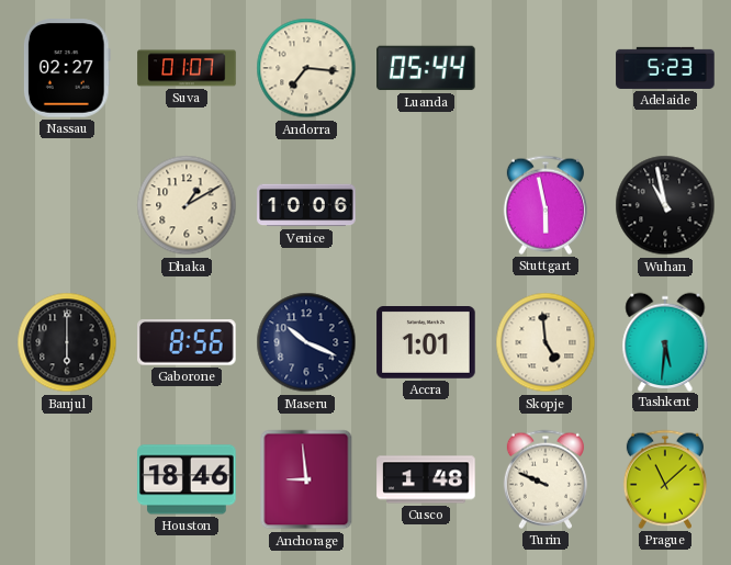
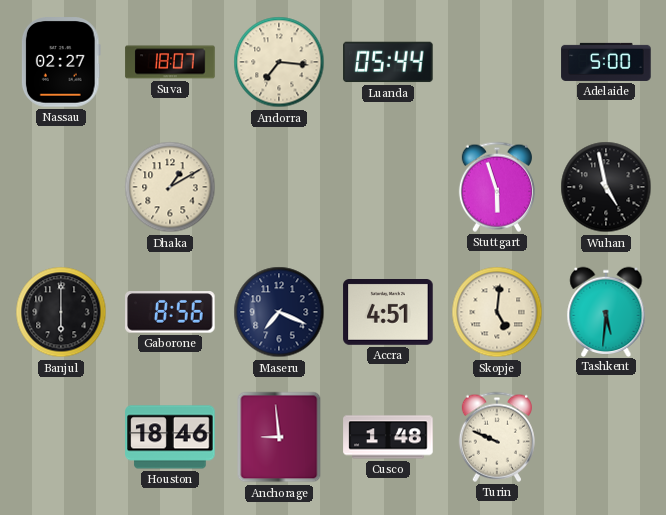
Suva: 01:07 -> 18:07
Adelaide: 5:23 -> 5:00
Venice: 10:06 -> none
Stuttgart: 5:58 -> 5:57
Wuhan: 10:58 -> 4:58
Maseru: 10:19 -> 7:19
Accra: 1:01 -> 4:51
Skopje: 4:59 -> 5:01
Prague: 11:08 -> none
